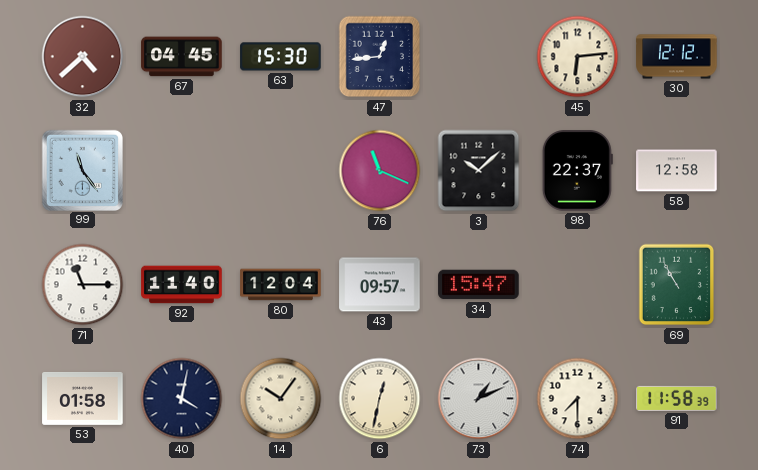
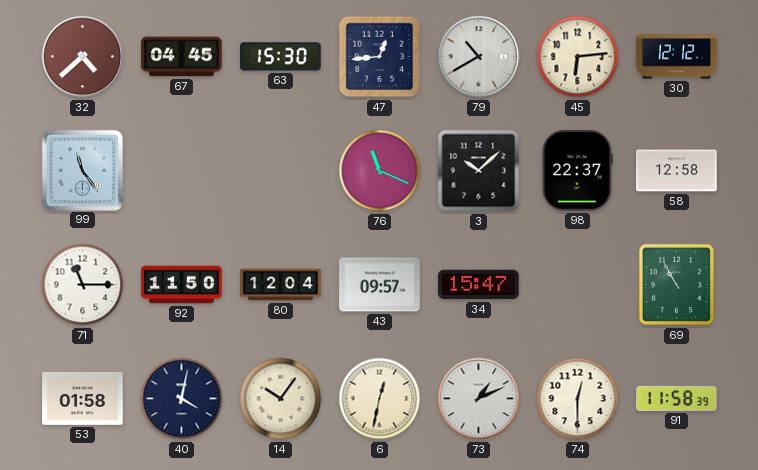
79: none -> 10:40
92: 11:40 -> 11:50
74: 7:30 -> 12:30
